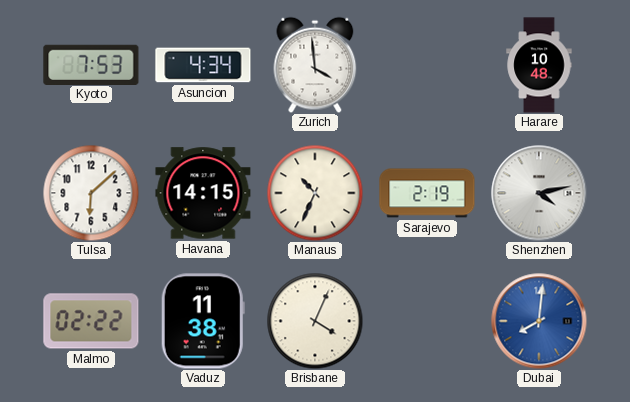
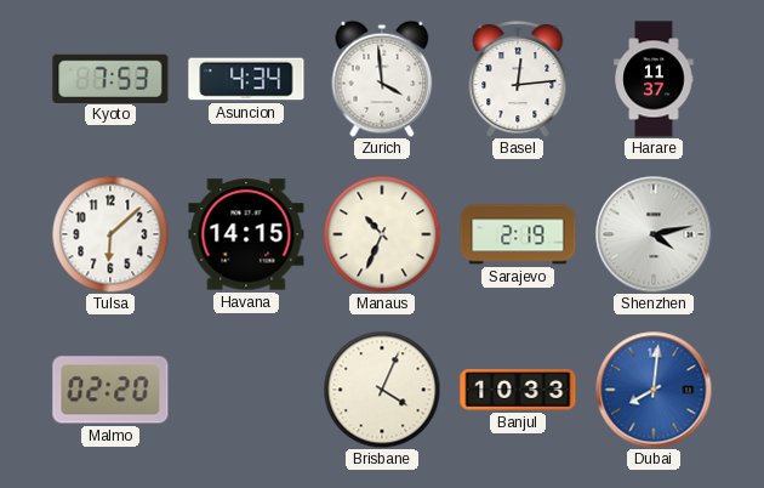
Basel: none -> 12:14
Harare: 10:48 -> 11:37
Malmo: 02:22 -> 02:20
Vaduz: 11:38 -> none
Banjul: none -> 10:33
